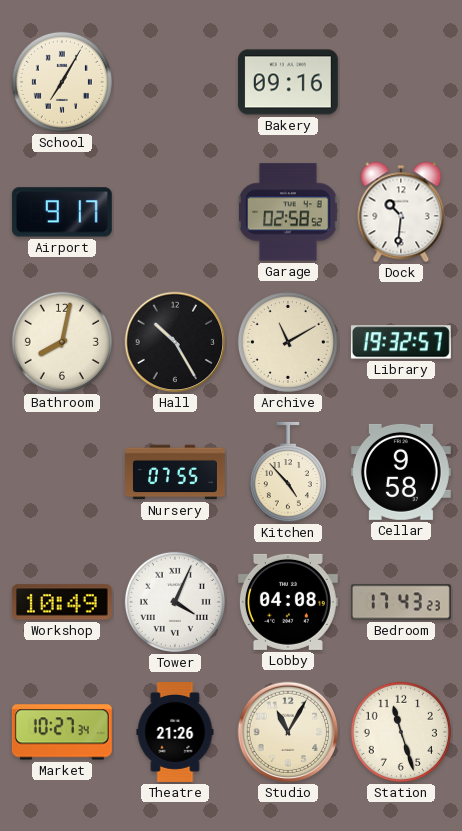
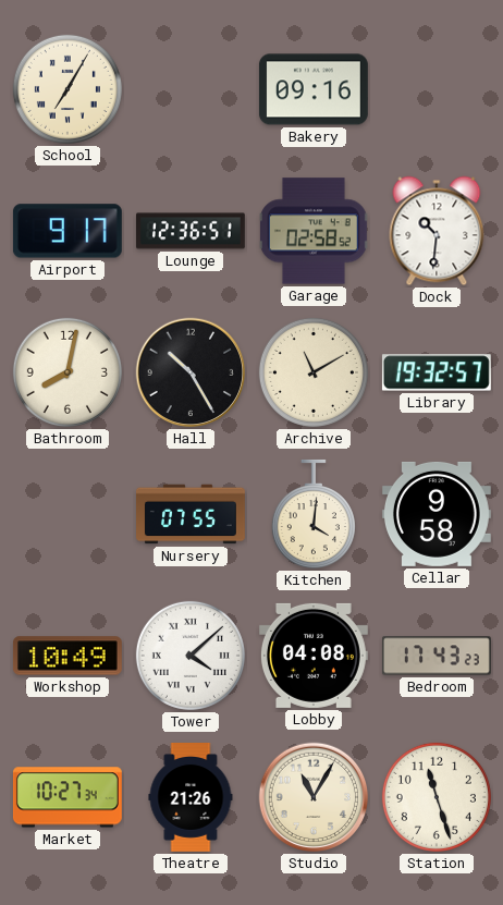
Lounge: none -> 12:36
Kitchen: 4:53 -> 4:01
Tower: 4:04 -> 4:08
